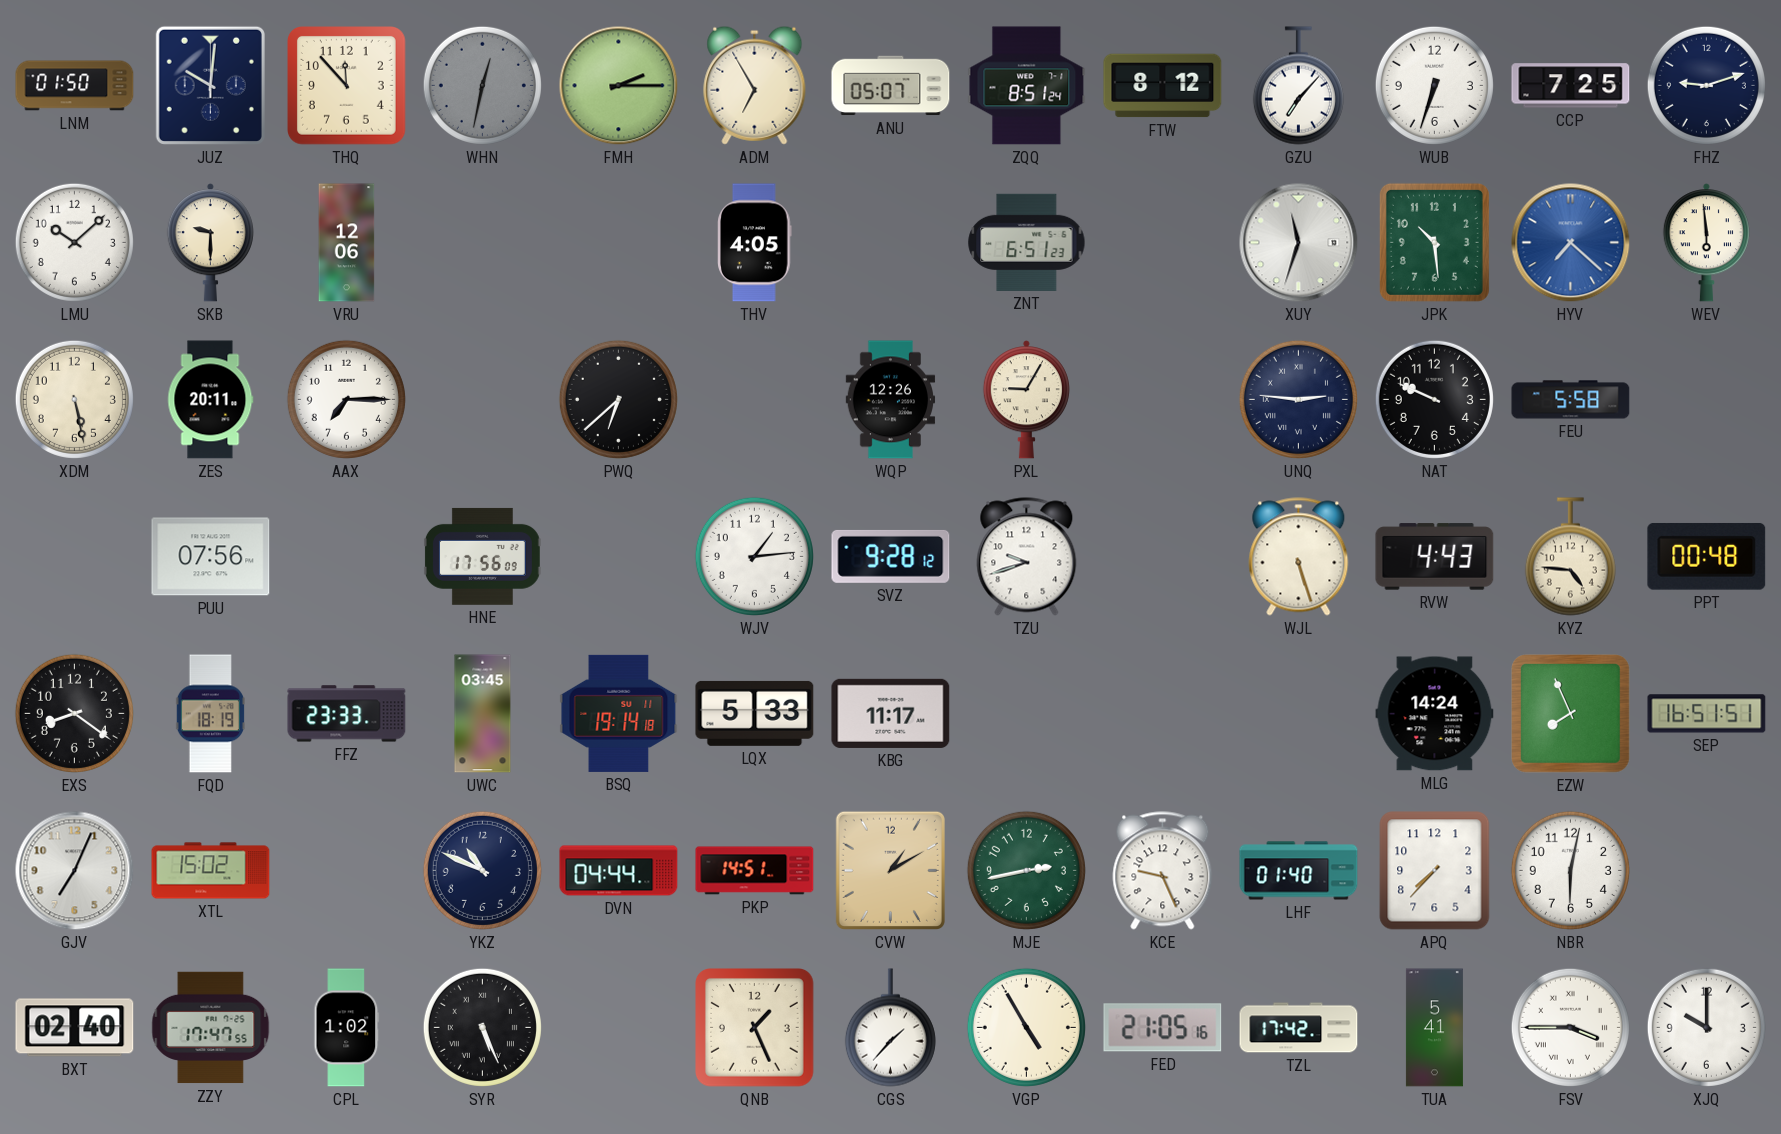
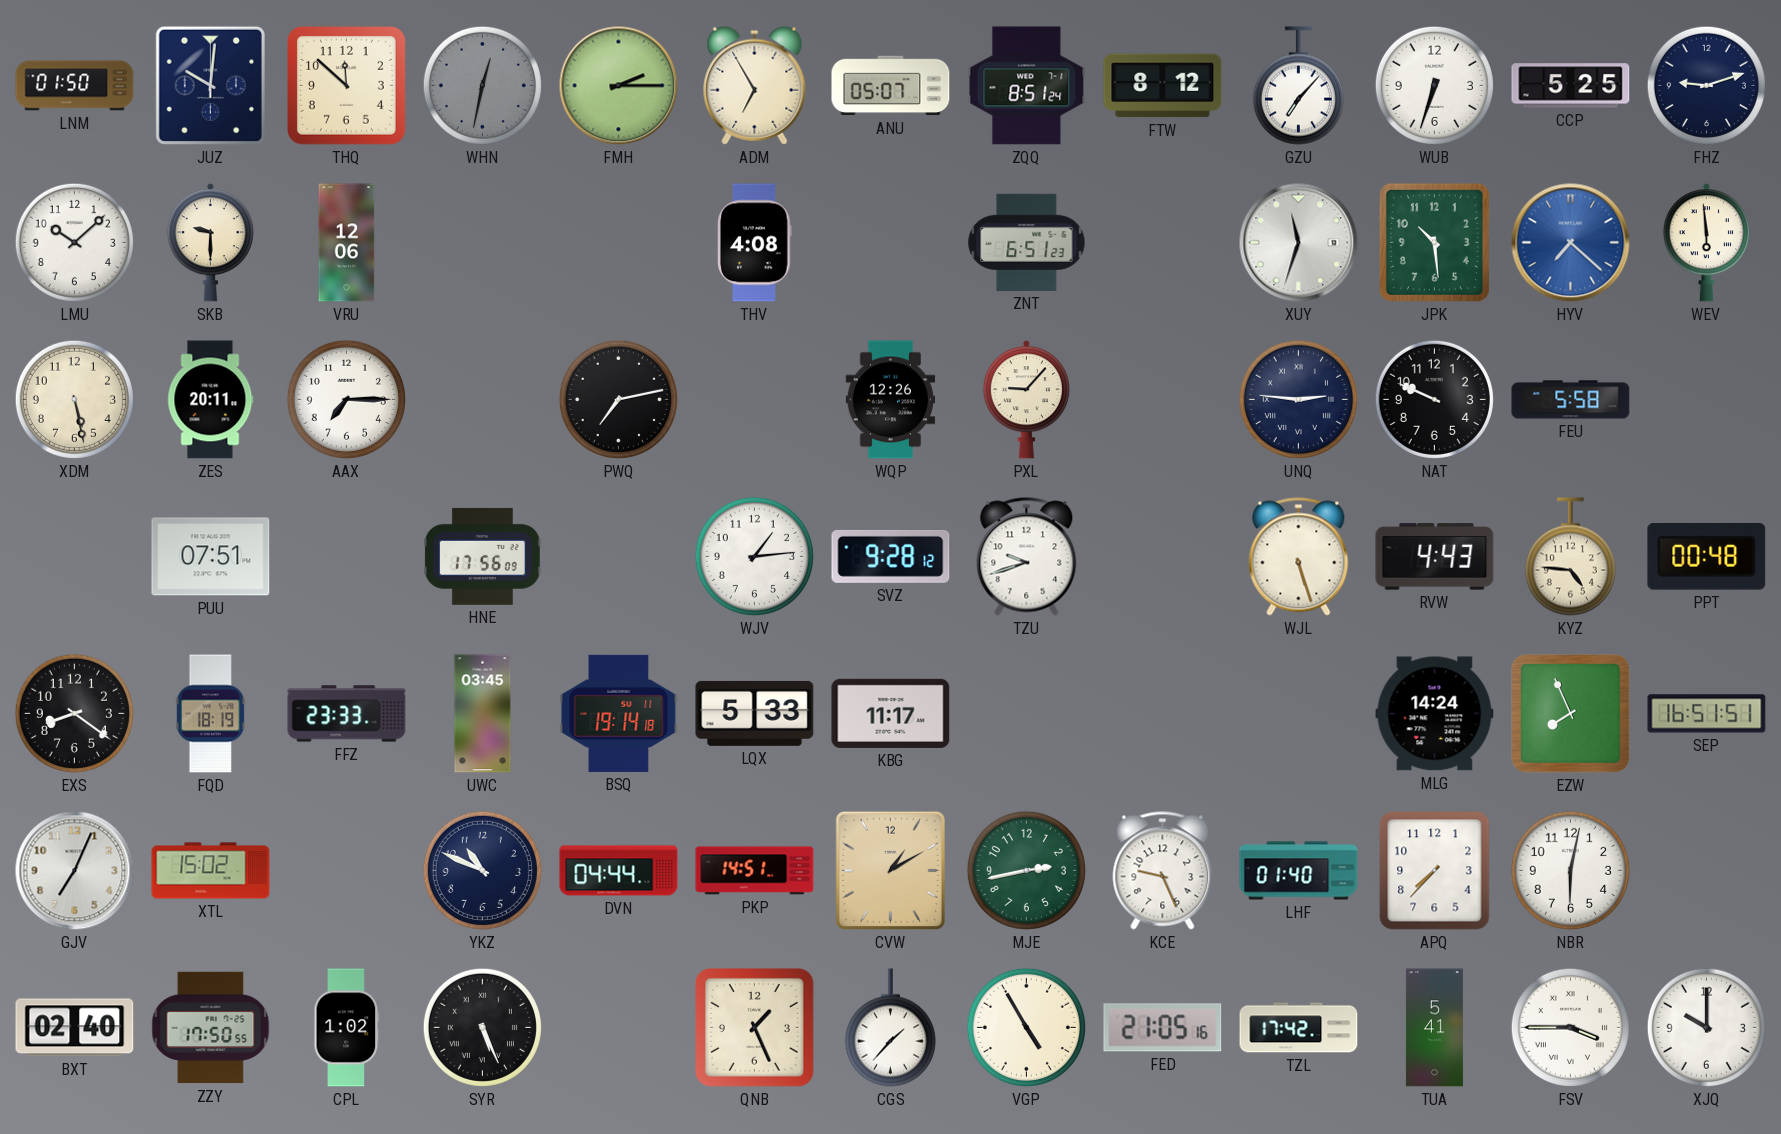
THQ: 11:53 -> 11:52
CCP: 7:25 -> 5:25
THV: 4:05 -> 4:08
PWQ: 6:38 -> 7:13
PXL: 9:05 -> 9:07
PUU: 07:56 -> 07:51
ZZY: 17:47 -> 17:50
